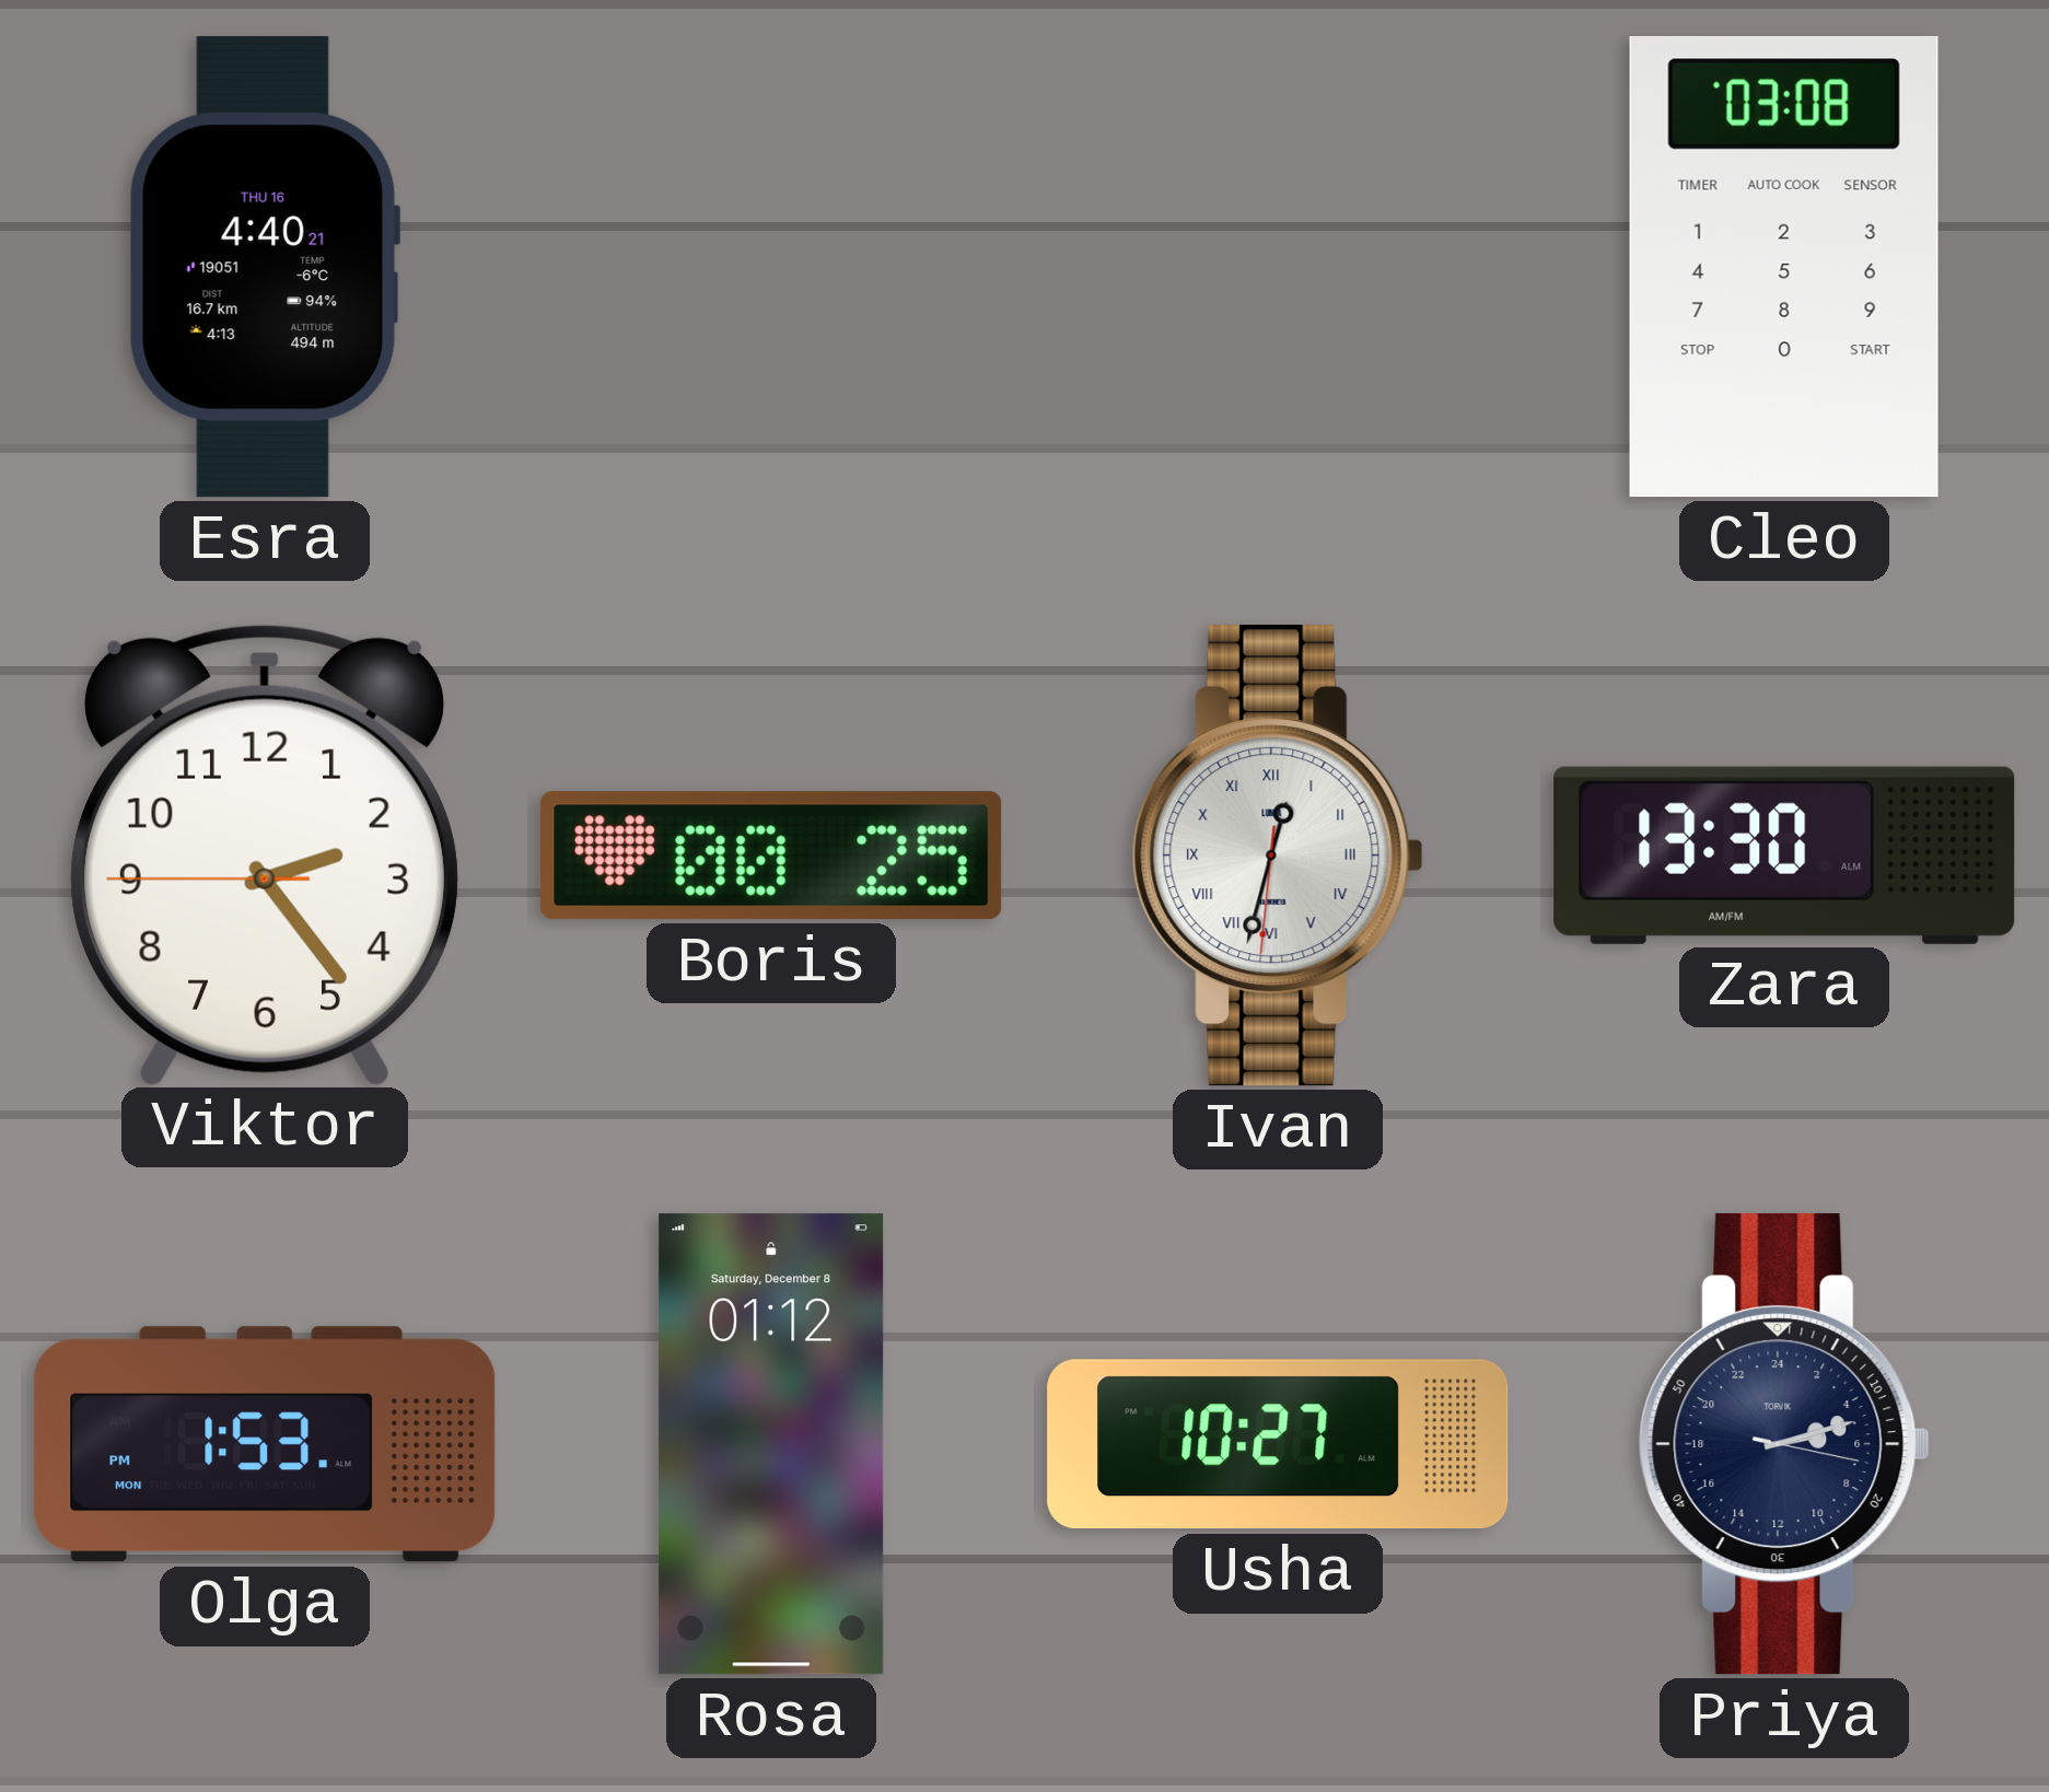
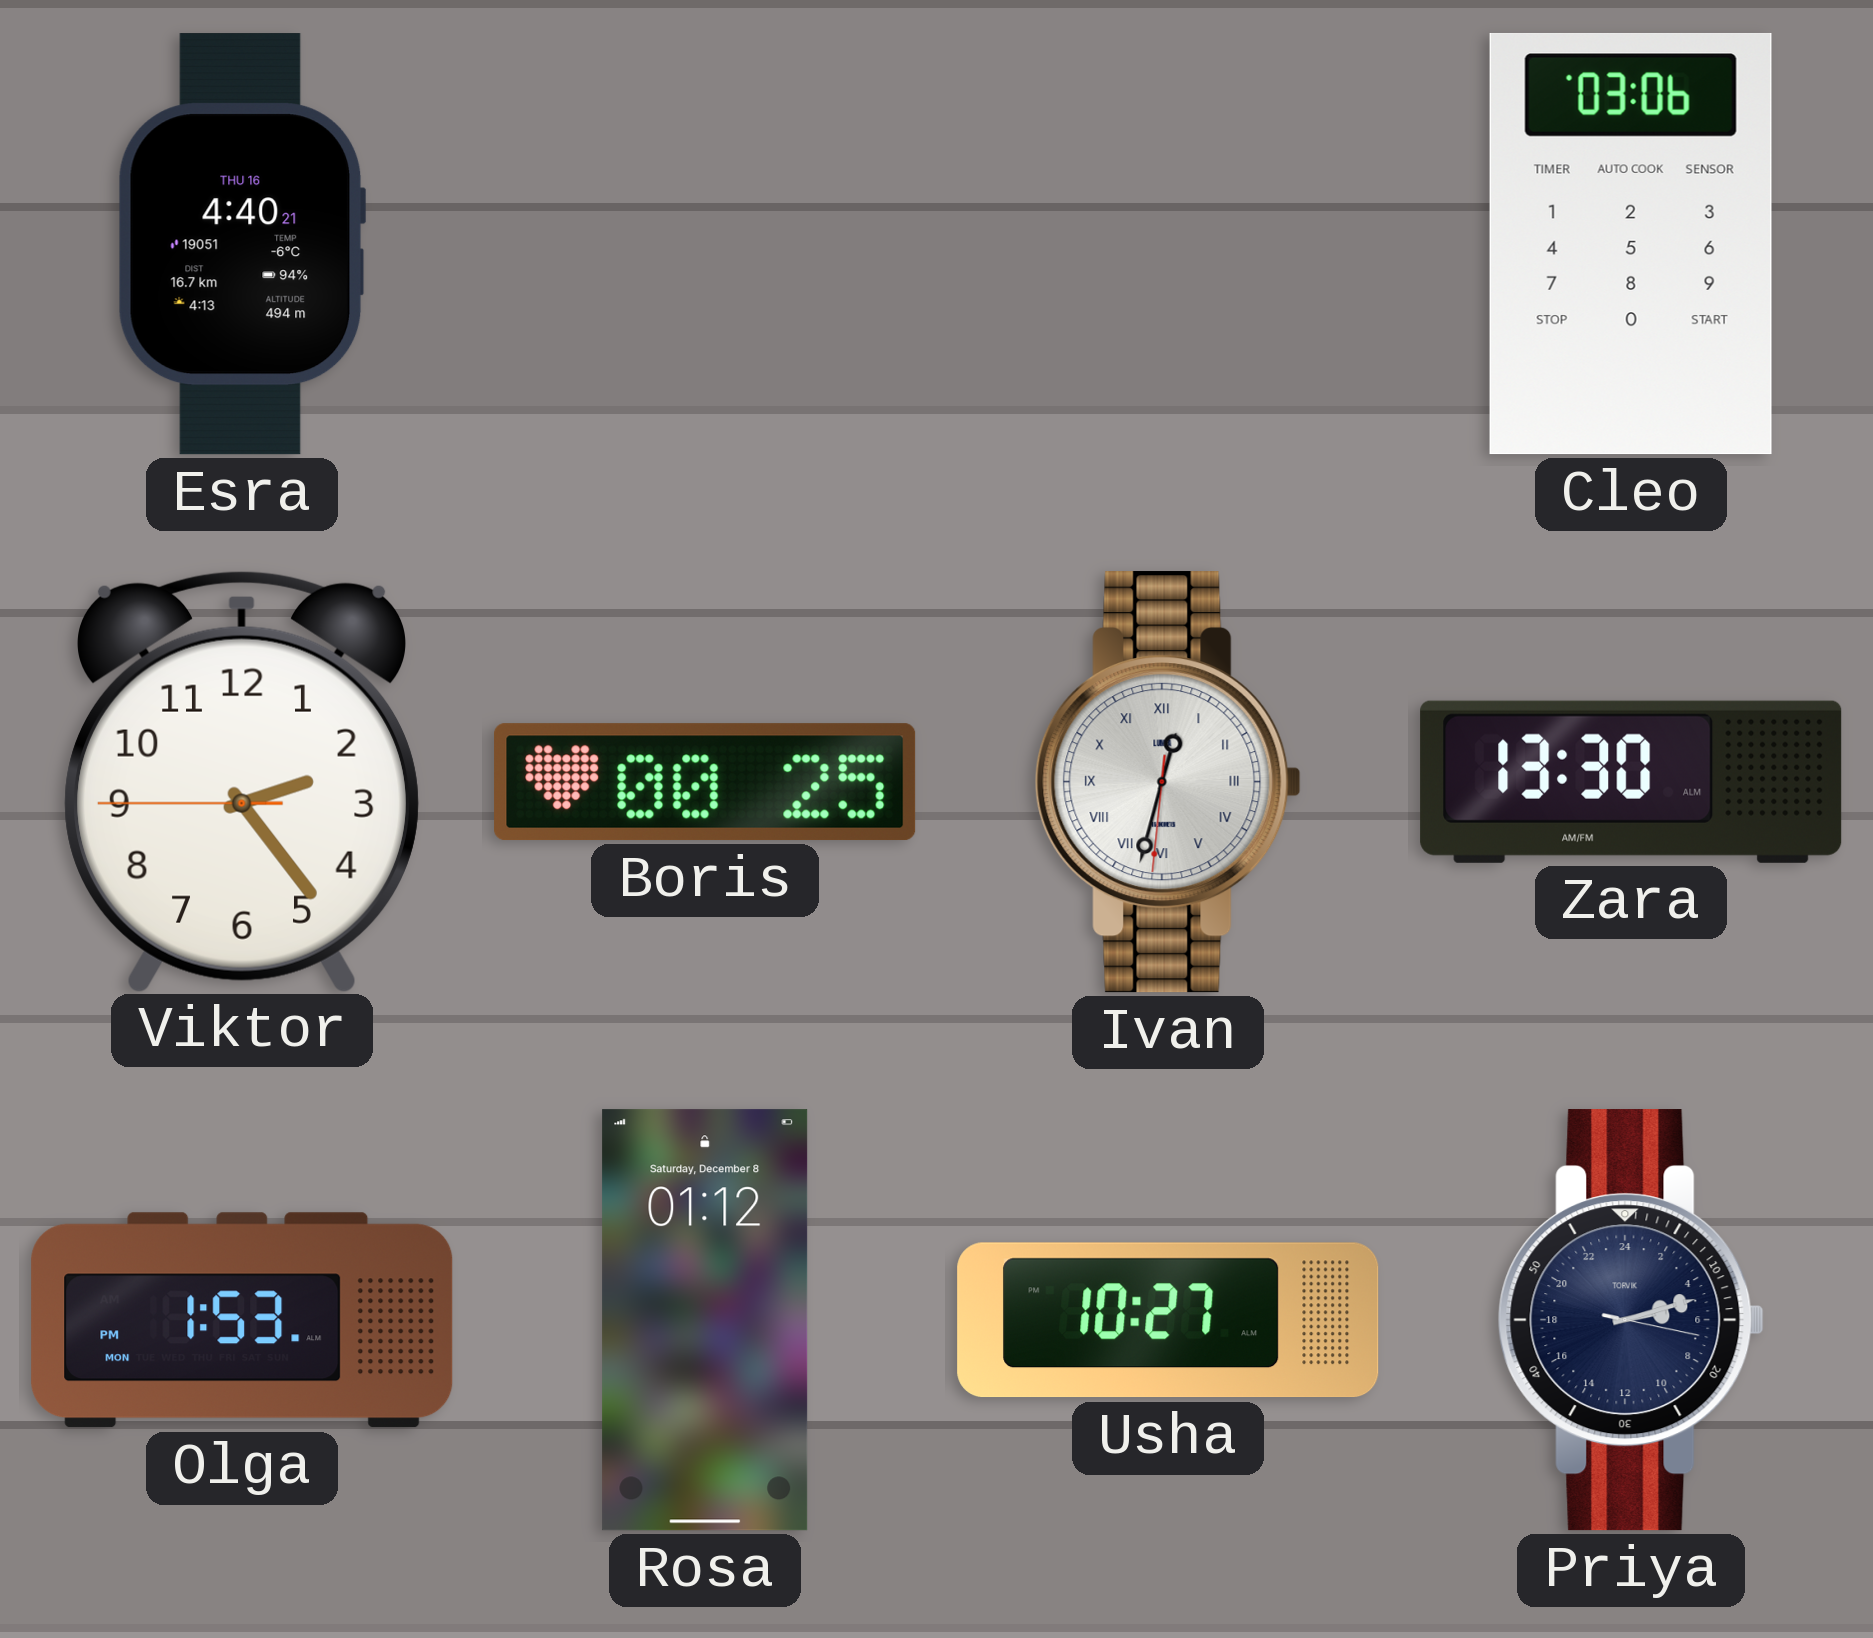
Cleo: 03:08 -> 03:06
